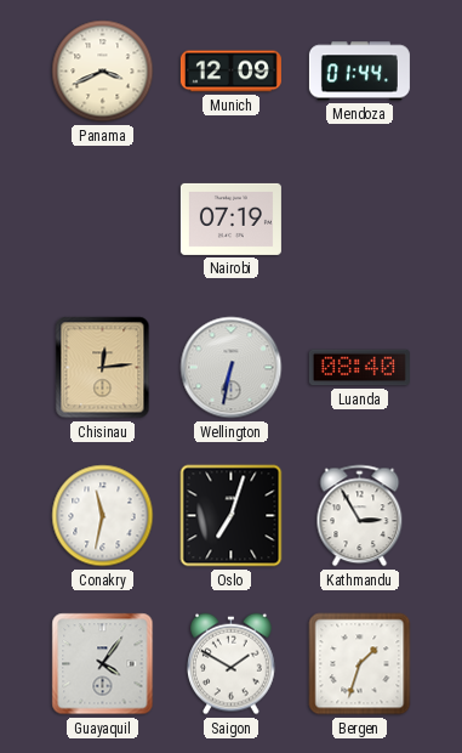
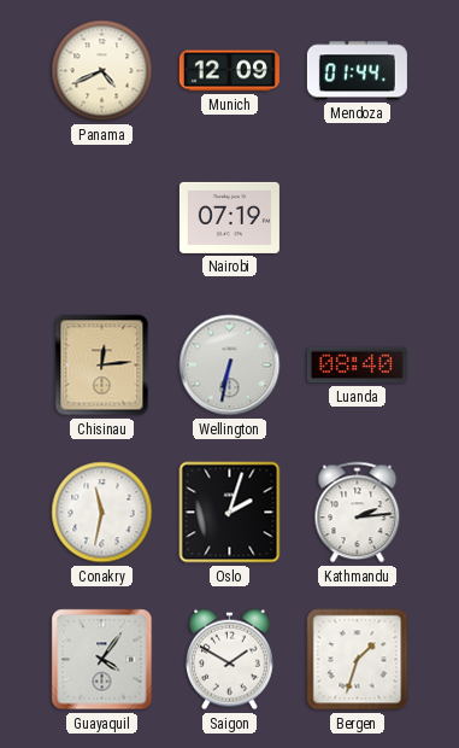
Panama: 3:41 -> 4:41
Oslo: 7:03 -> 2:03
Kathmandu: 2:55 -> 2:14
